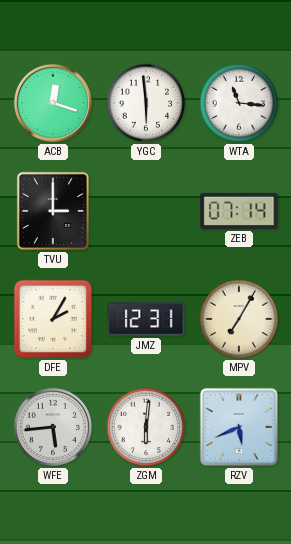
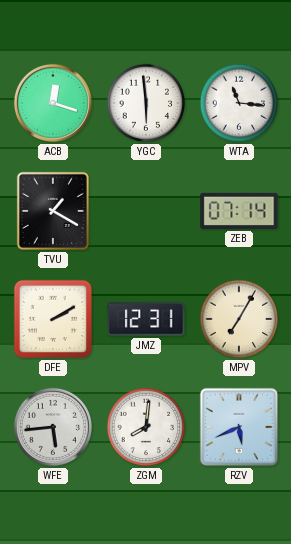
TVU: 3:00 -> 1:20
DFE: 2:05 -> 2:10
ZGM: 6:01 -> 8:01
